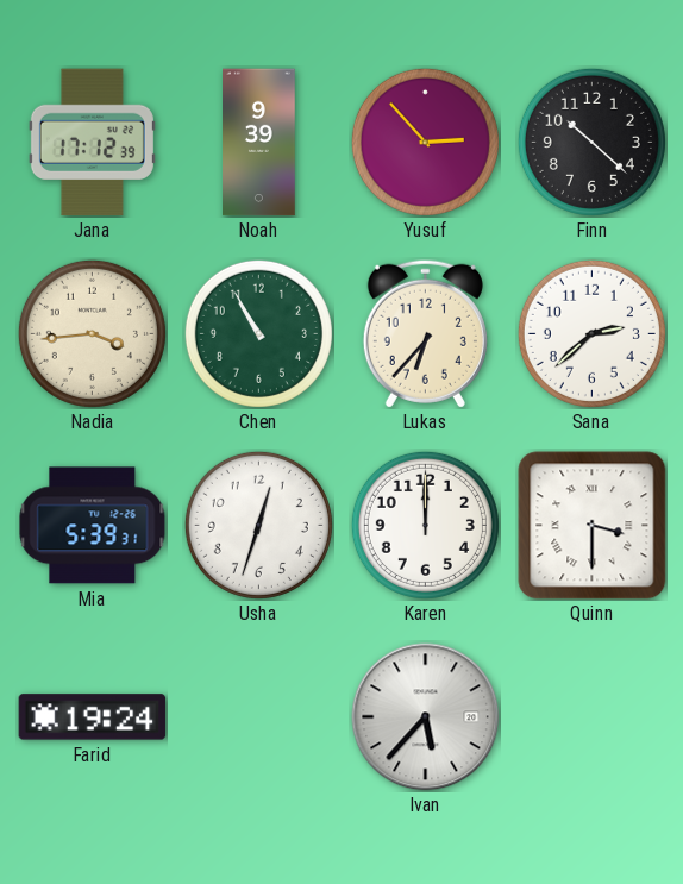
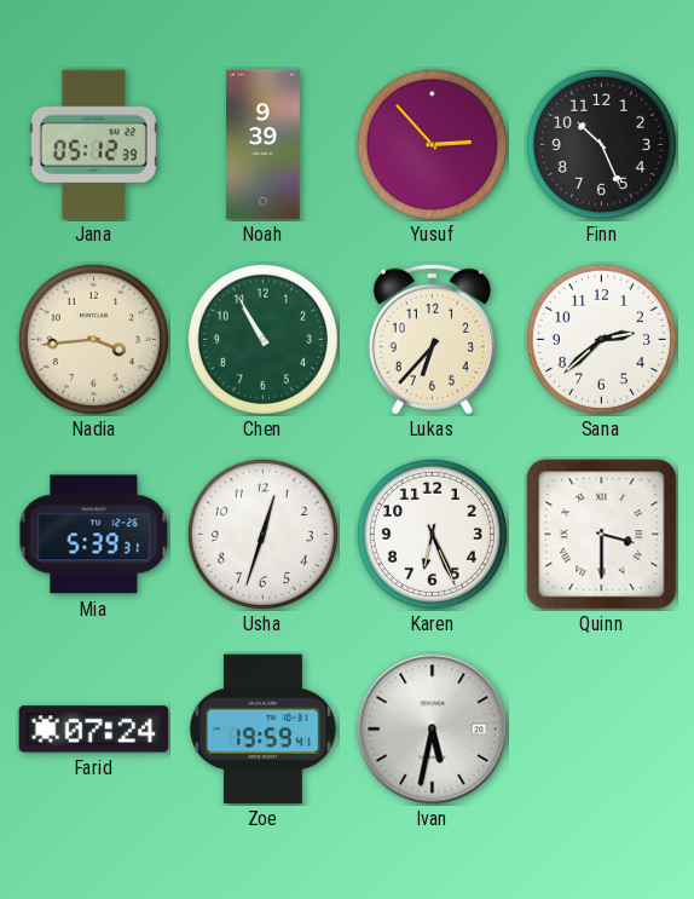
Jana: 17:12 -> 05:12
Finn: 10:22 -> 10:26
Karen: 12:00 -> 6:26
Farid: 19:24 -> 07:24
Zoe: none -> 19:59
Ivan: 5:37 -> 5:32
